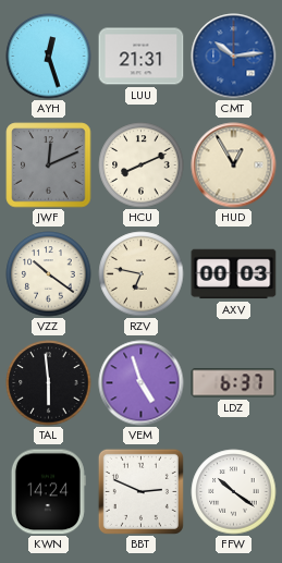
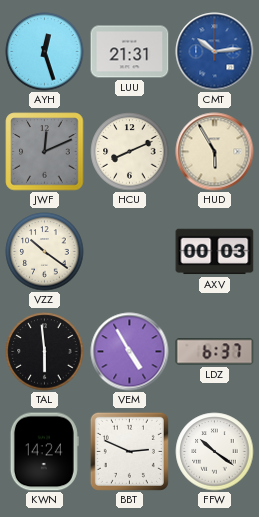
HUD: 12:55 -> 5:55
RZV: 6:47 -> none
VEM: 4:57 -> 4:55
